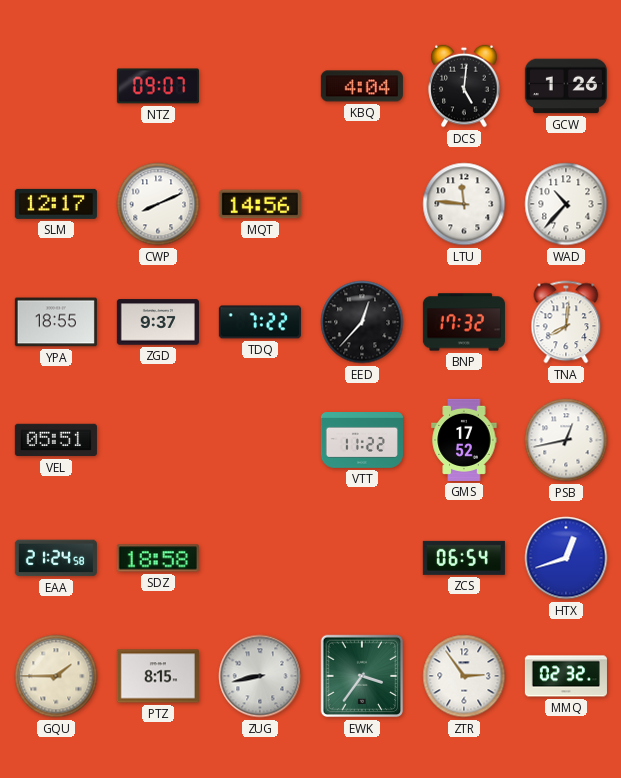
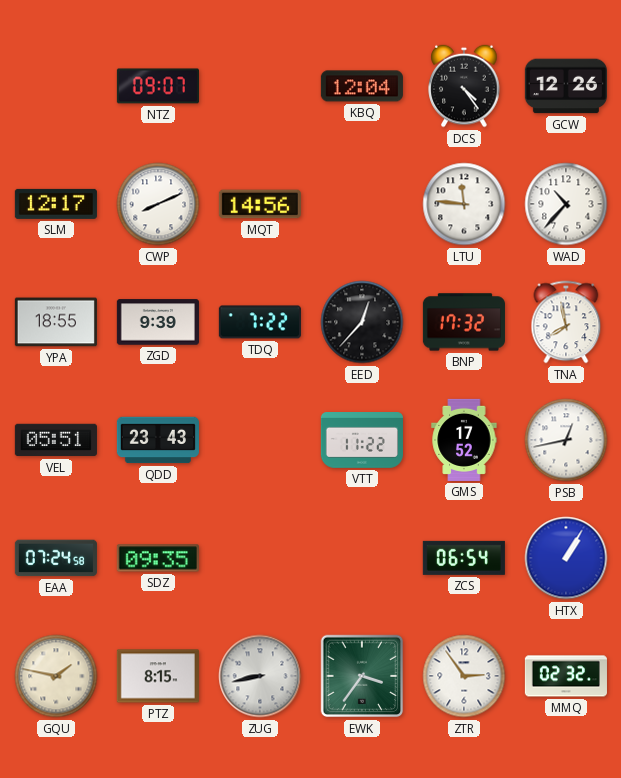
KBQ: 4:04 -> 12:04
DCS: 5:01 -> 4:24
GCW: 1:26 -> 12:26
ZGD: 9:37 -> 9:39
TNA: 8:01 -> 7:58
QDD: none -> 23:43
EAA: 21:24 -> 07:24
SDZ: 18:58 -> 09:35
HTX: 12:42 -> 1:05
GQU: 1:45 -> 1:47
